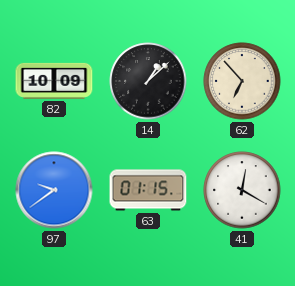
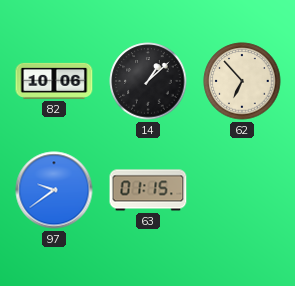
82: 10:09 -> 10:06
41: 12:20 -> none
